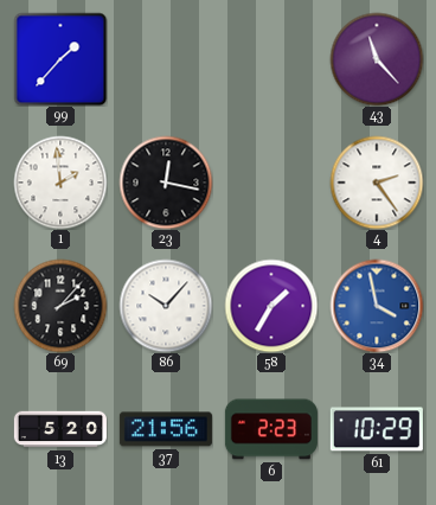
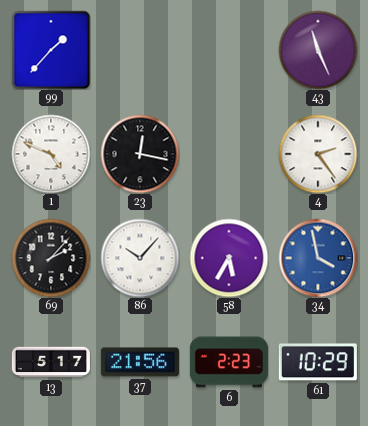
43: 11:23 -> 11:26
1: 1:59 -> 4:49
58: 1:35 -> 5:35
13: 5:20 -> 5:17
